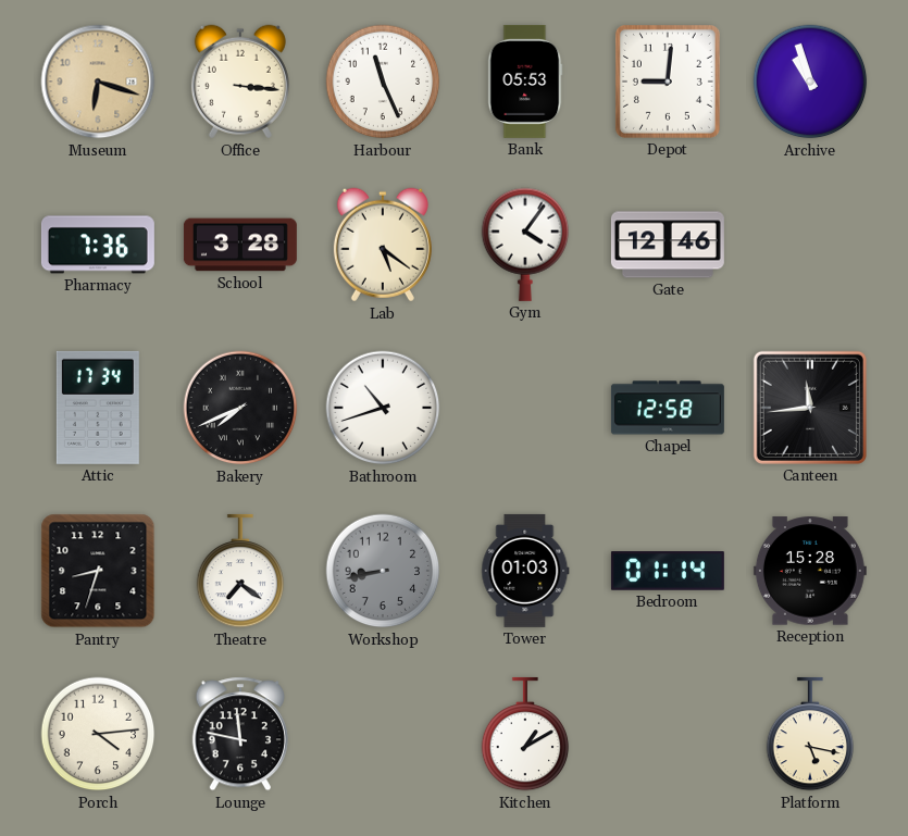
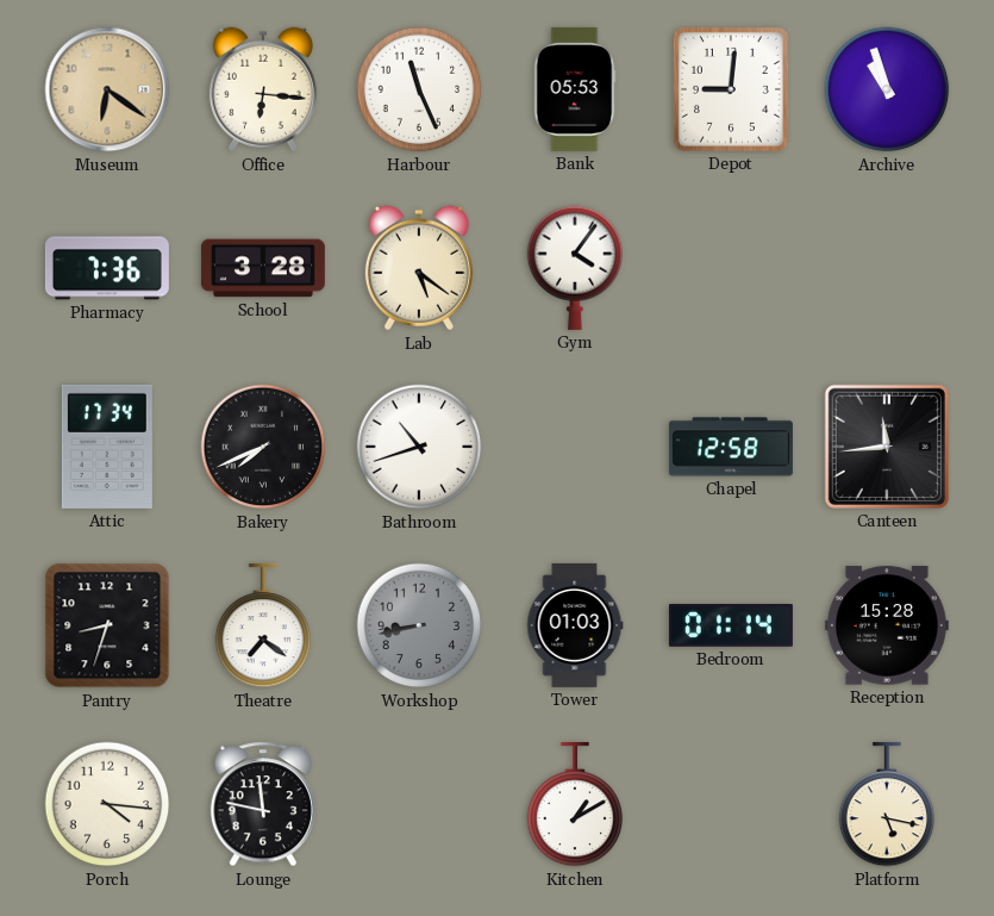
Museum: 6:18 -> 6:21
Office: 3:16 -> 6:16
Gate: 12:46 -> none
Porch: 4:14 -> 4:16
